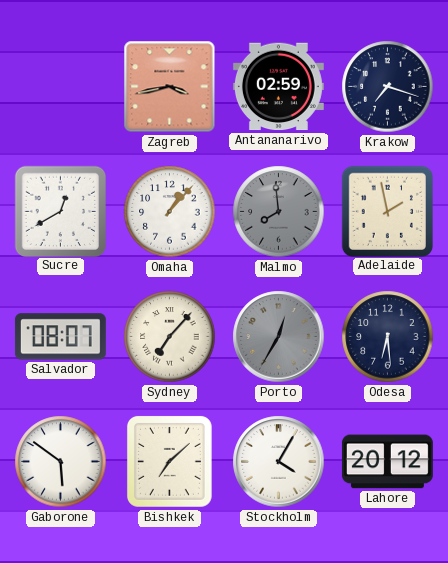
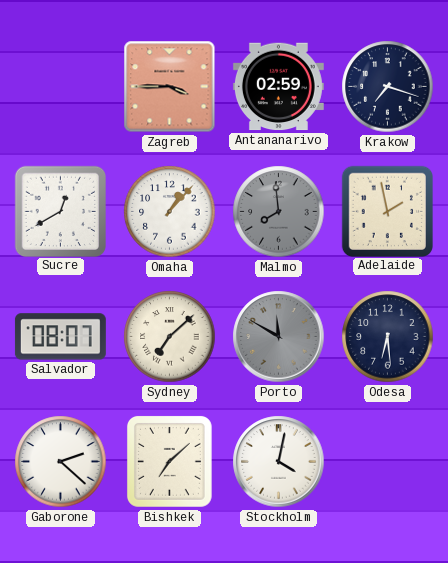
Zagreb: 3:43 -> 3:45
Sydney: 7:07 -> 7:08
Porto: 12:35 -> 11:50
Gaborone: 5:51 -> 2:22
Stockholm: 4:05 -> 4:02
Lahore: 20:12 -> none
